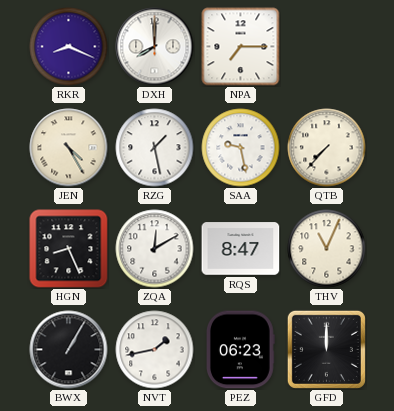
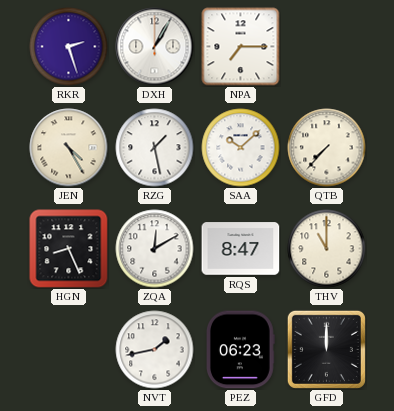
RKR: 8:19 -> 2:27
DXH: 8:00 -> 1:05
SAA: 9:28 -> 10:08
THV: 11:04 -> 11:00
BWX: 1:05 -> none
